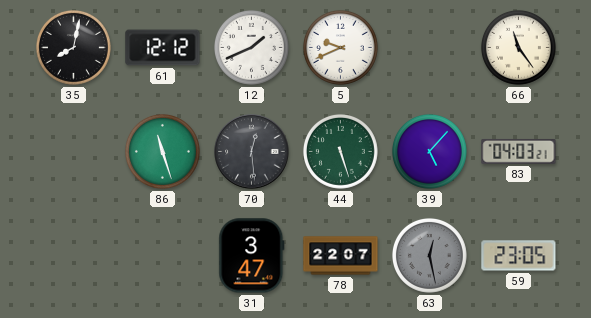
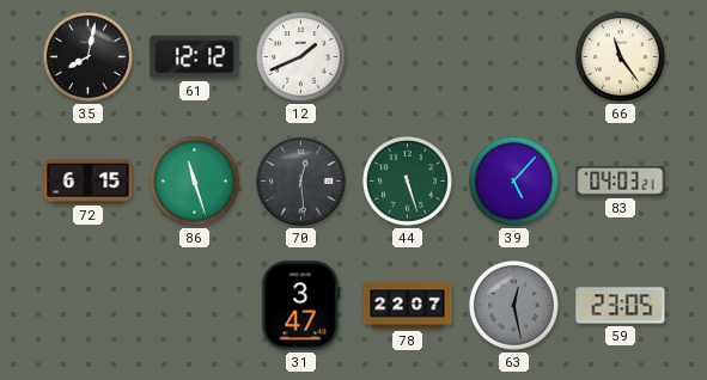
5: 9:41 -> none
72: none -> 6:15
